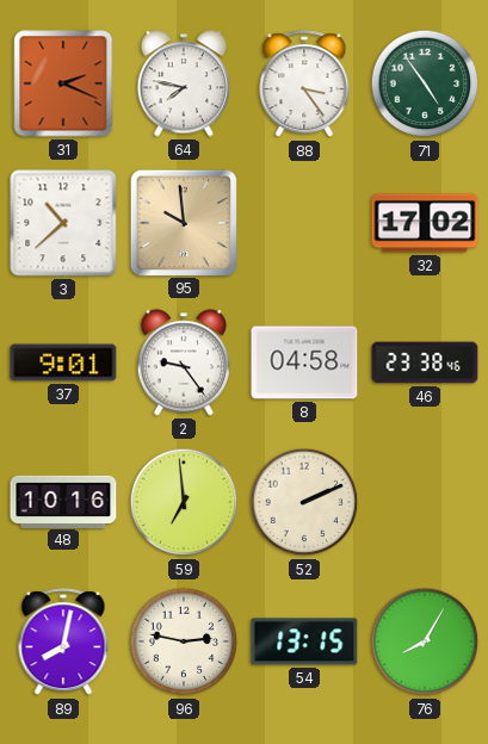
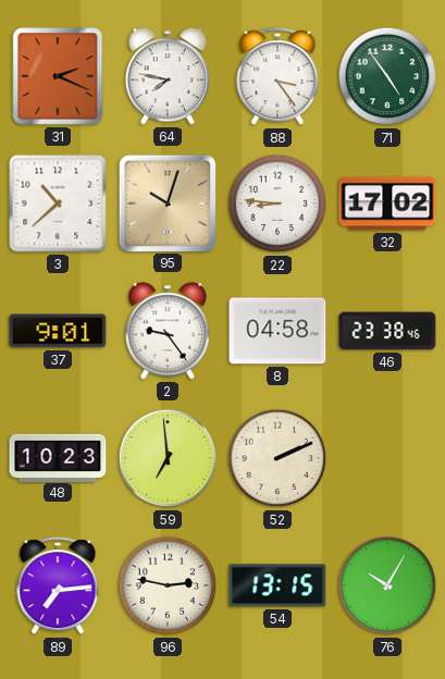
95: 9:59 -> 10:03
22: none -> 8:46
48: 10:16 -> 10:23
89: 8:02 -> 7:14
76: 8:05 -> 10:05
